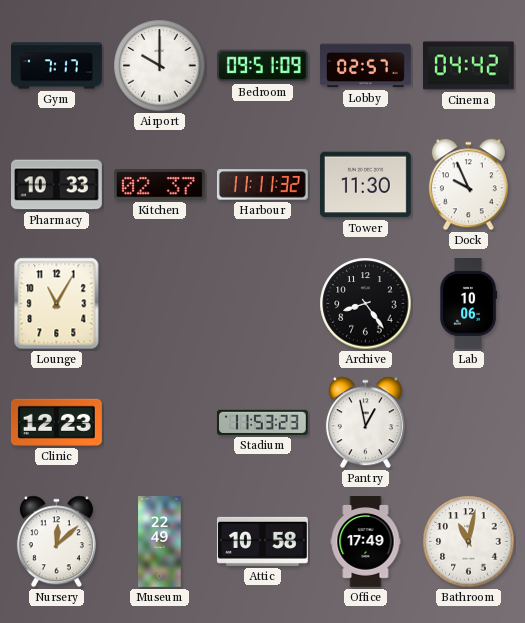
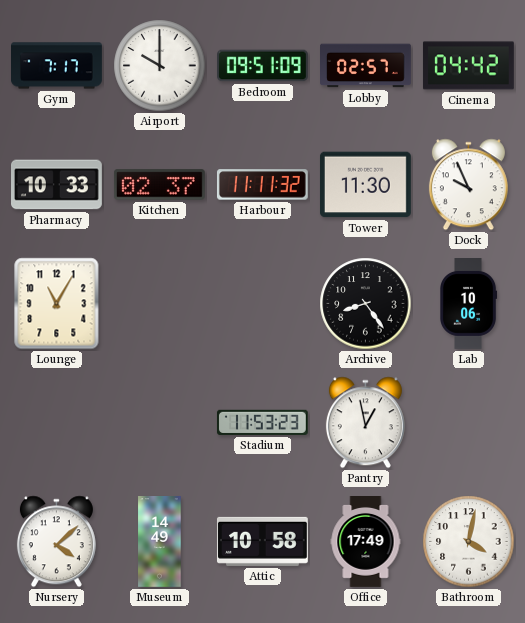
Clinic: 12:23 -> none
Nursery: 12:08 -> 4:08
Museum: 22:49 -> 14:49
Bathroom: 11:02 -> 4:02
